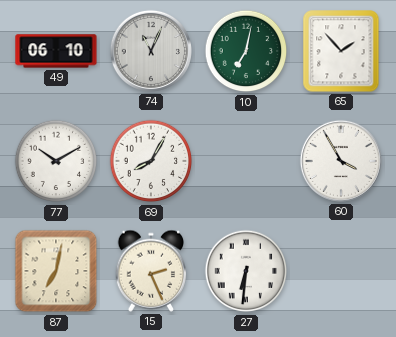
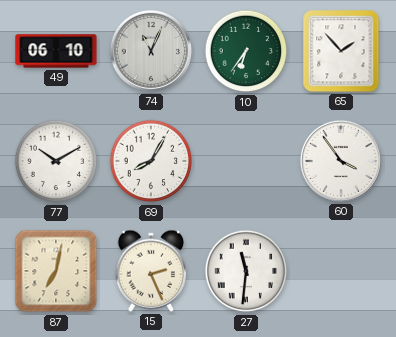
10: 7:02 -> 6:36
60: 3:55 -> 3:54
27: 6:31 -> 11:31
